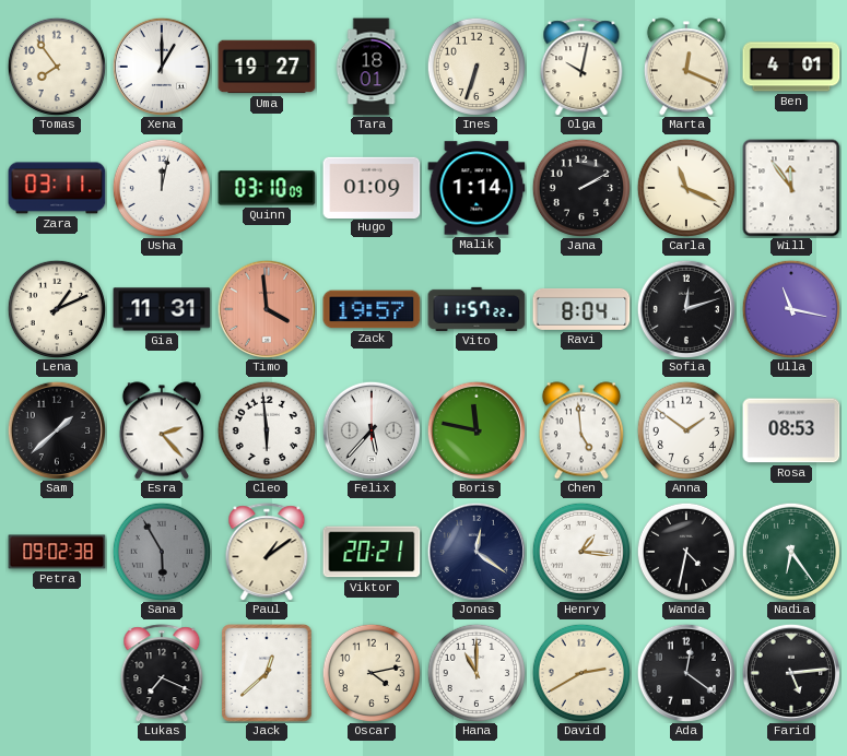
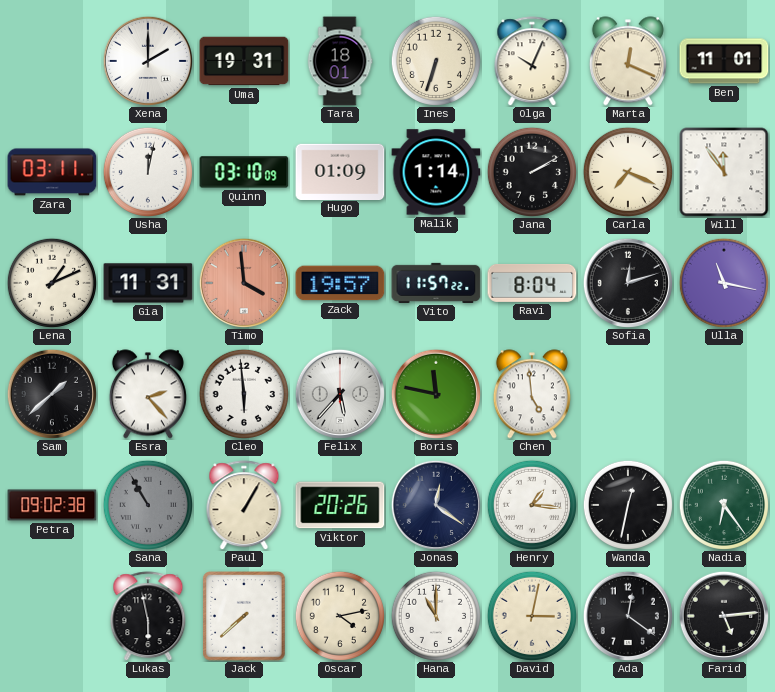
Tomas: 7:54 -> none
Xena: 1:00 -> 2:00
Uma: 19:27 -> 19:31
Olga: 10:02 -> 10:04
Ben: 4:01 -> 11:01
Carla: 11:19 -> 7:19
Anna: 1:51 -> none
Rosa: 08:53 -> none
Sana: 5:55 -> 10:55
Paul: 1:09 -> 1:05
Viktor: 20:21 -> 20:26
Wanda: 4:32 -> 12:32
Lukas: 7:19 -> 5:58
Jack: 12:38 -> 7:38
David: 2:40 -> 3:02
